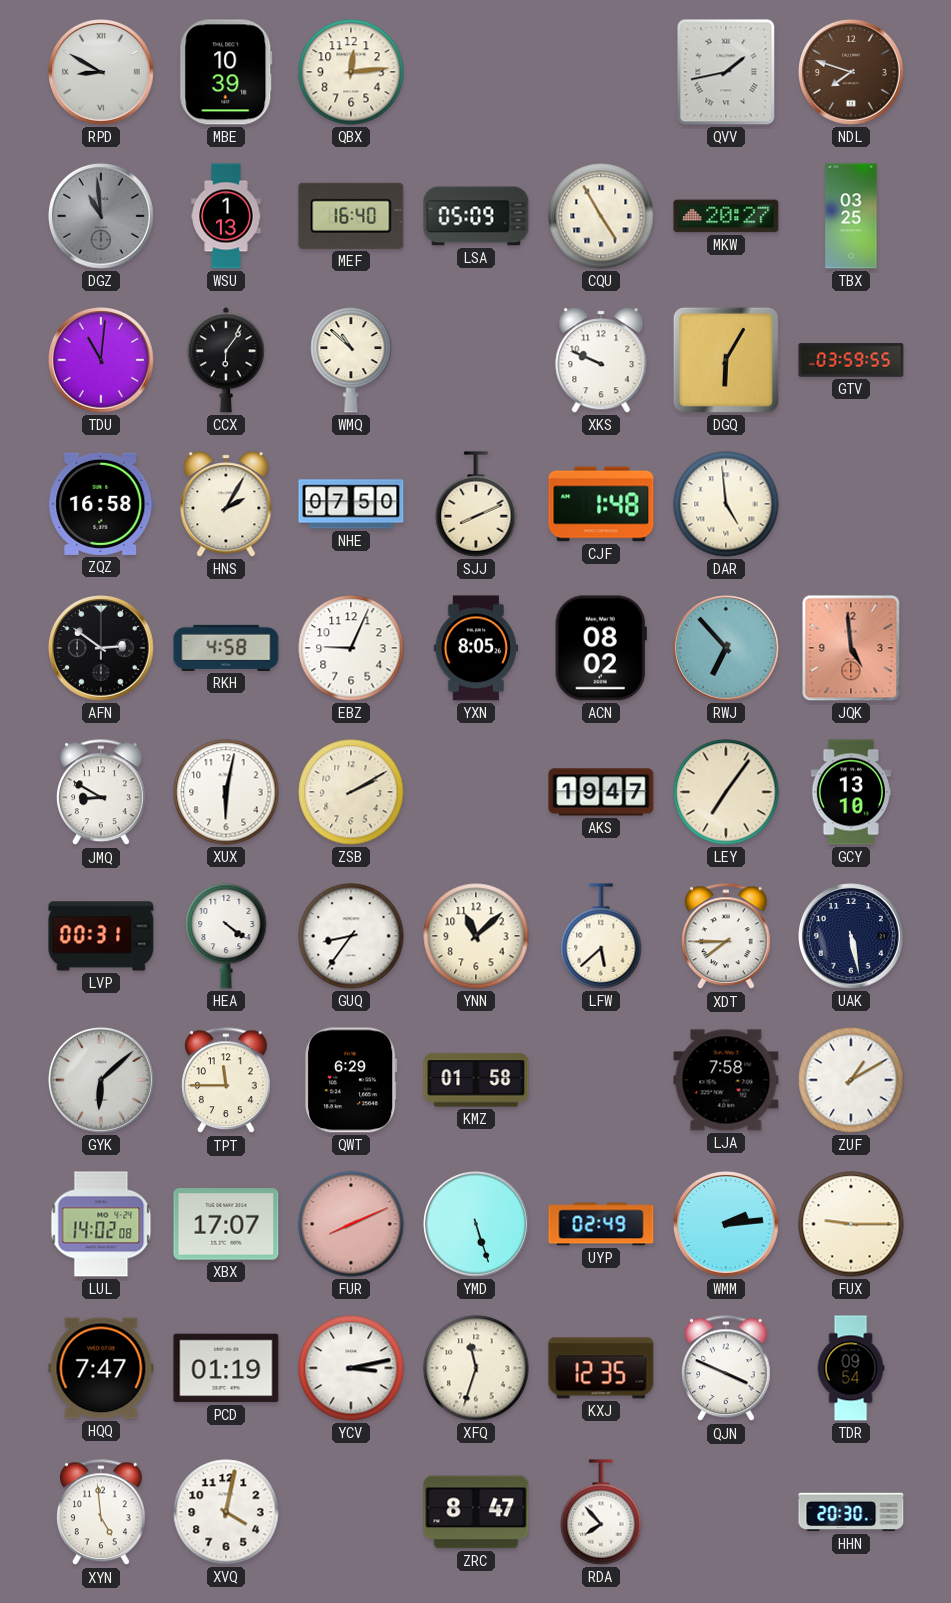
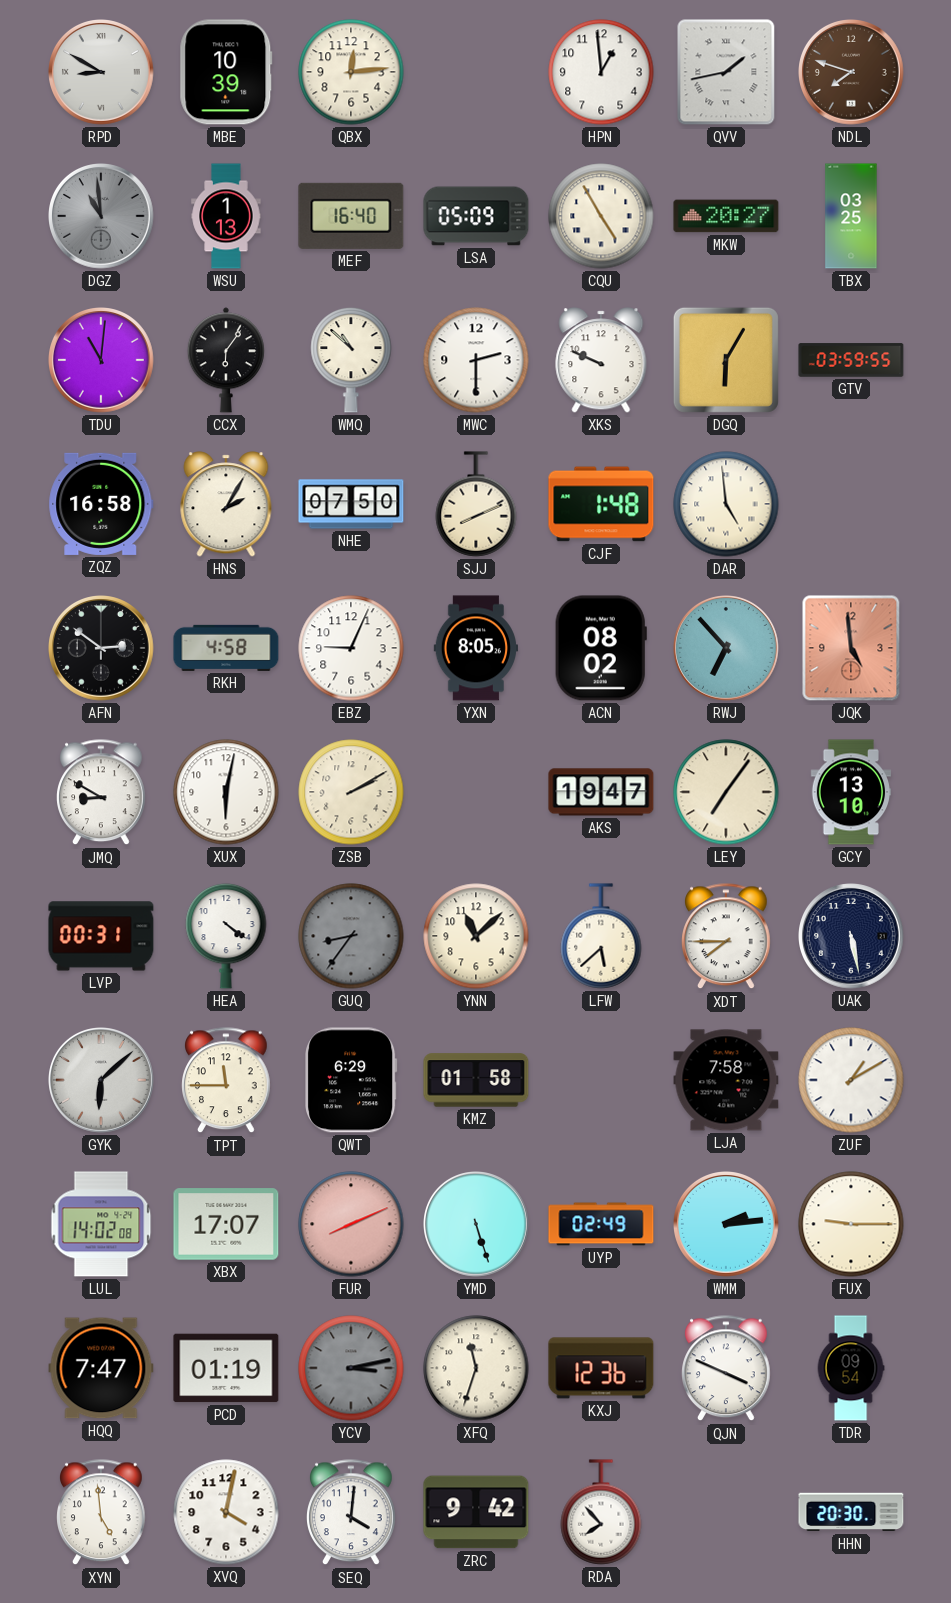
HPN: none -> 12:59
MWC: none -> 2:30
GUQ dial: white -> grey
YCV dial: white -> grey
KXJ: 12:35 -> 12:36
SEQ: none -> 4:01
ZRC: 8:47 -> 9:42
